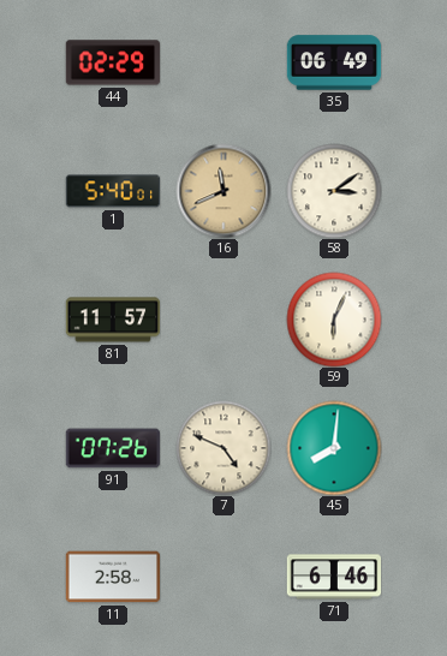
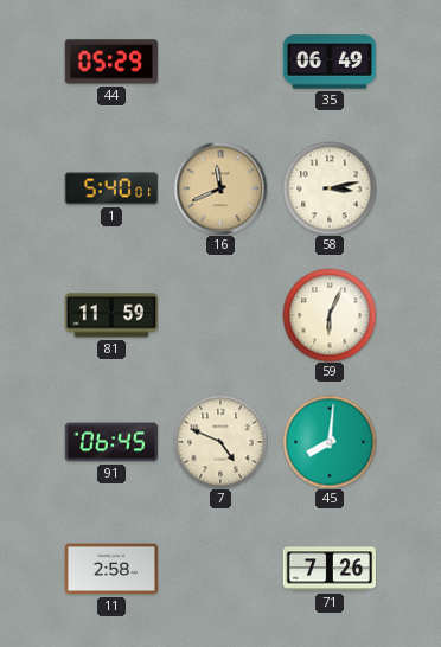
44: 02:29 -> 05:29
58: 3:09 -> 3:13
81: 11:57 -> 11:59
91: 07:26 -> 06:45
71: 6:46 -> 7:26
